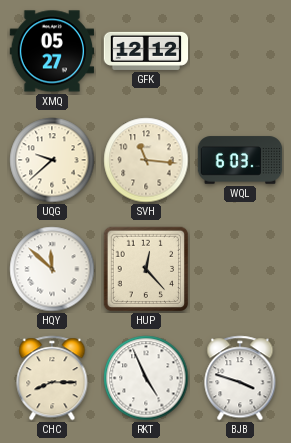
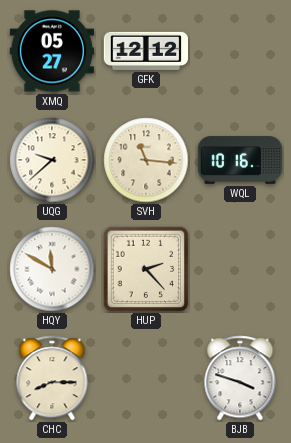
WQL: 6:03 -> 10:16
HQY: 11:52 -> 11:50
HUP: 12:23 -> 2:23
RKT: 4:56 -> none
